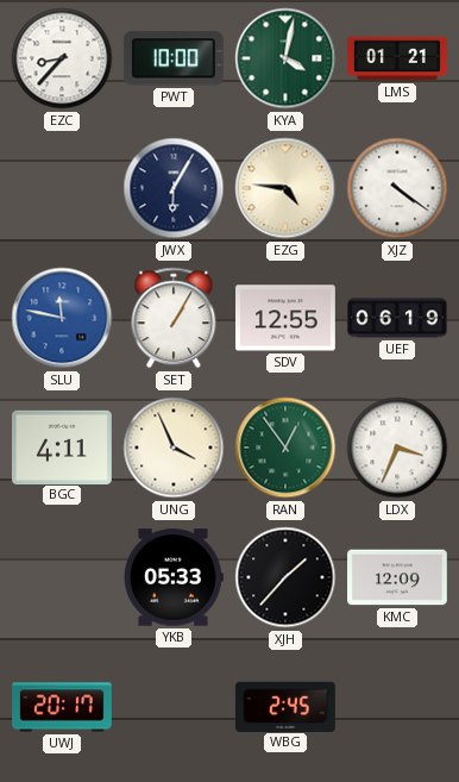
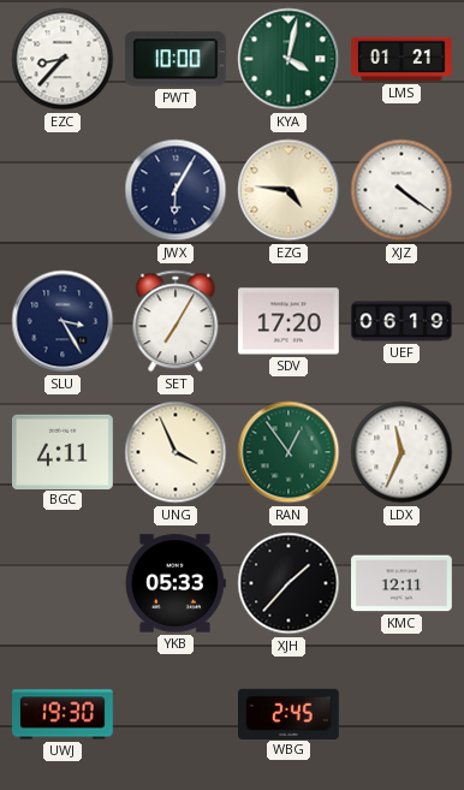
SLU: 11:47 -> 3:25
SLU dial: blue -> navy
SET: 1:05 -> 7:05
SDV: 12:55 -> 17:20
LDX: 3:34 -> 11:34
KMC: 12:09 -> 12:11
UWJ: 20:17 -> 19:30
